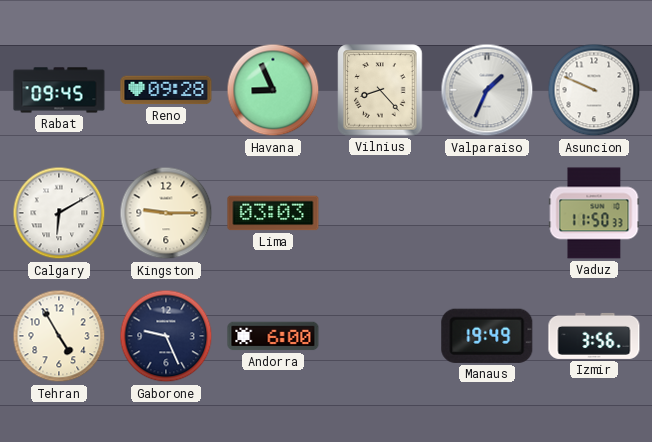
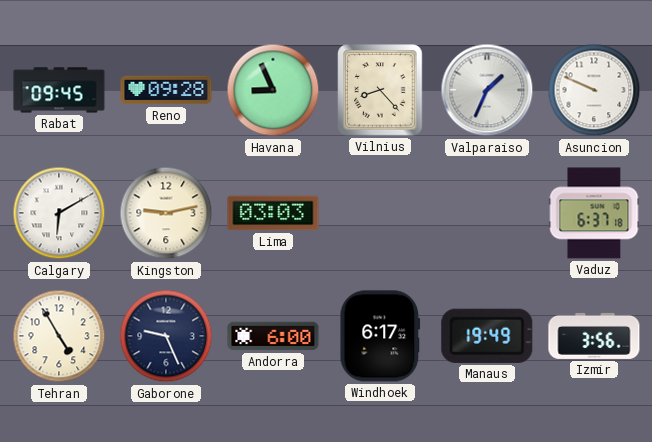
Kingston: 9:15 -> 9:13
Vaduz: 11:50 -> 6:37
Windhoek: none -> 6:17
